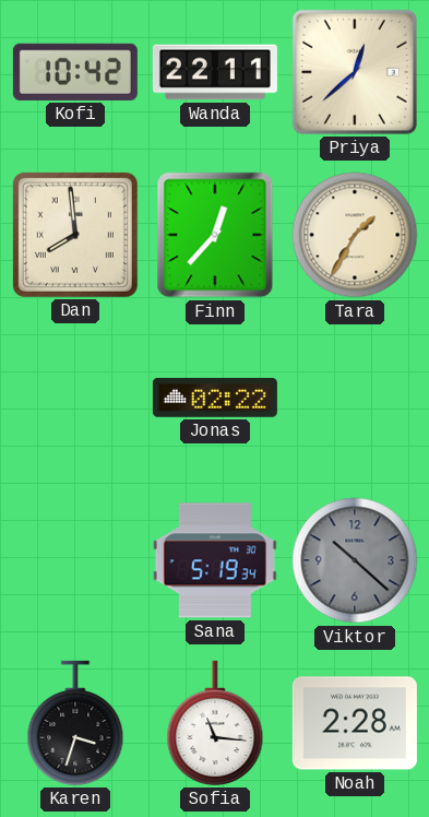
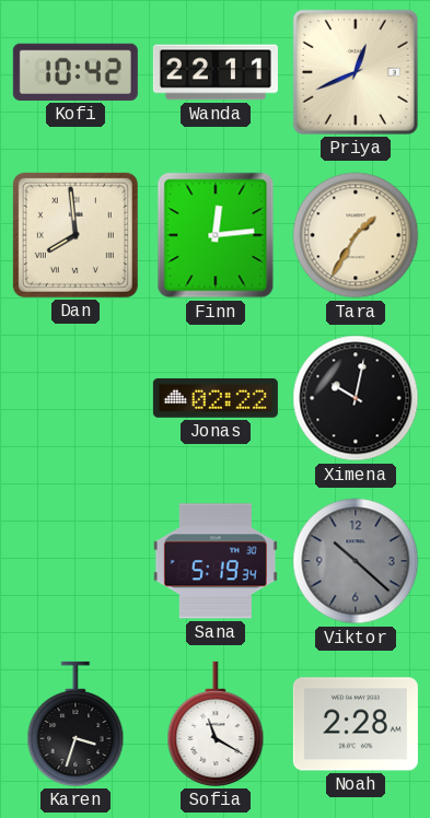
Priya: 12:38 -> 12:41
Finn: 12:37 -> 12:14
Ximena: none -> 10:02
Sofia: 11:16 -> 11:20
